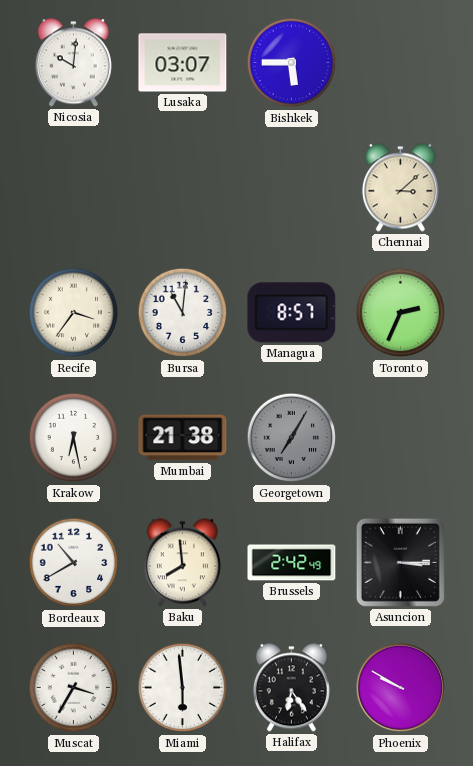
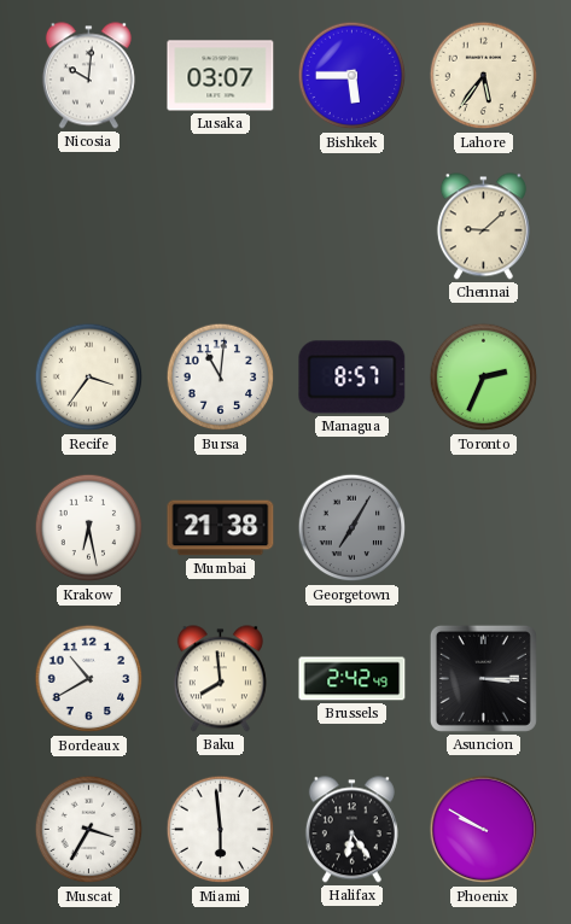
Lahore: none -> 5:36
Chennai: 3:08 -> 9:08
